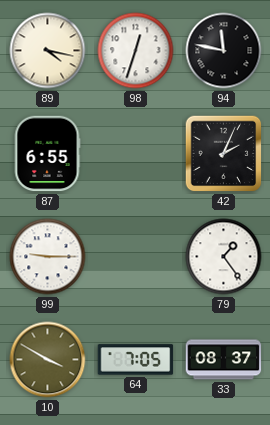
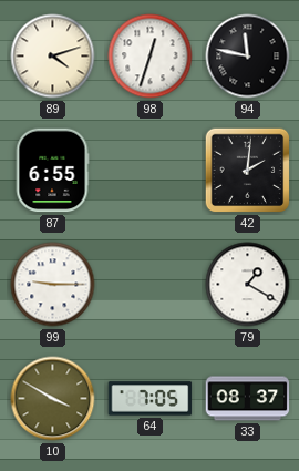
89: 4:17 -> 4:12
42: 2:04 -> 2:01
79: 1:24 -> 1:20
